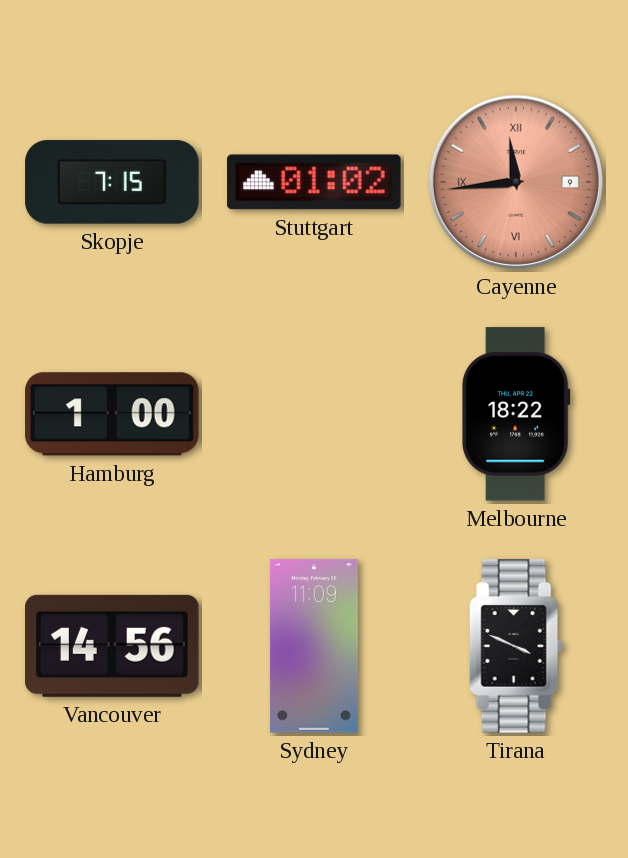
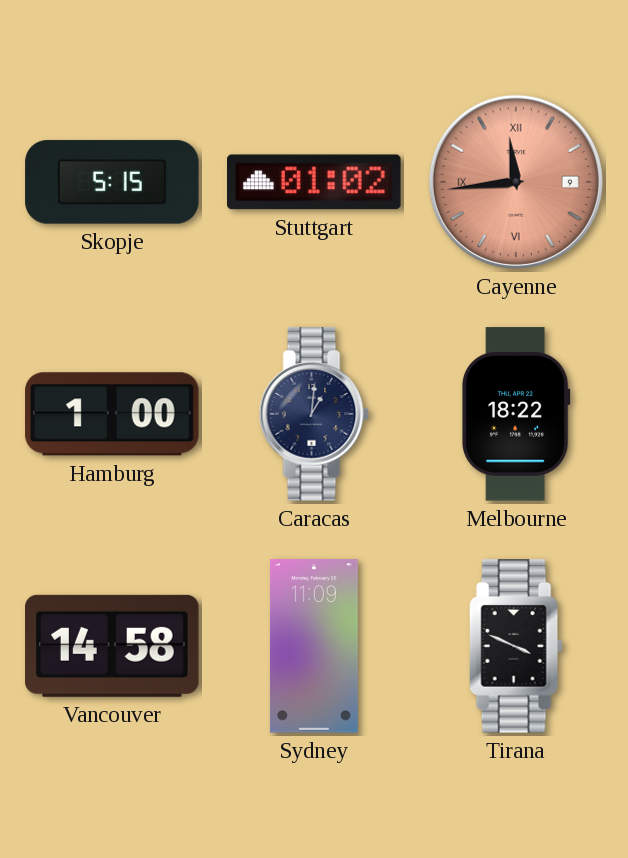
Skopje: 7:15 -> 5:15
Caracas: none -> 1:01
Vancouver: 14:56 -> 14:58
